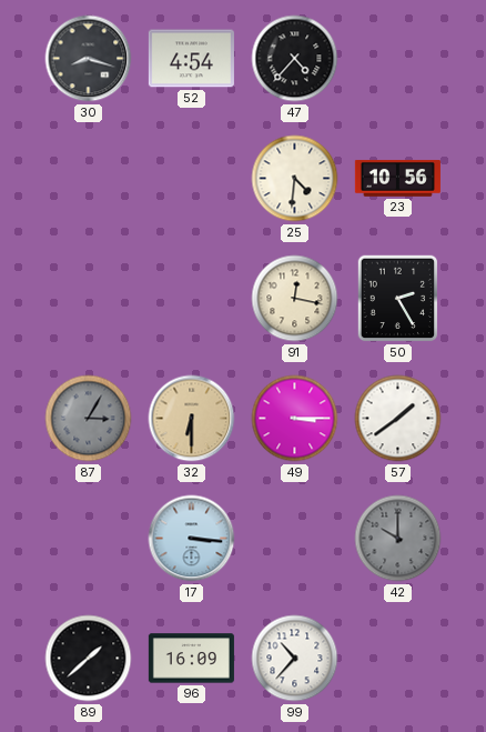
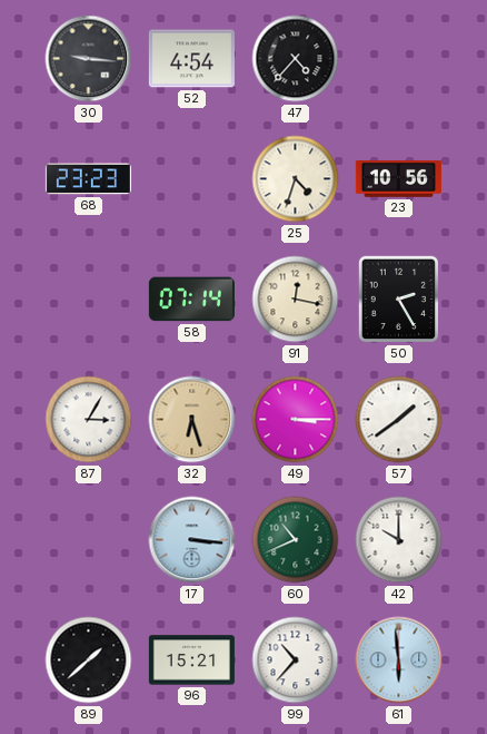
30: 8:18 -> 9:16
68: none -> 23:23
25: 4:31 -> 4:33
58: none -> 07:14
87 dial: grey -> white
32: 6:30 -> 6:27
60: none -> 10:41
42 dial: grey -> white
96: 16:09 -> 15:21
61: none -> 5:59
